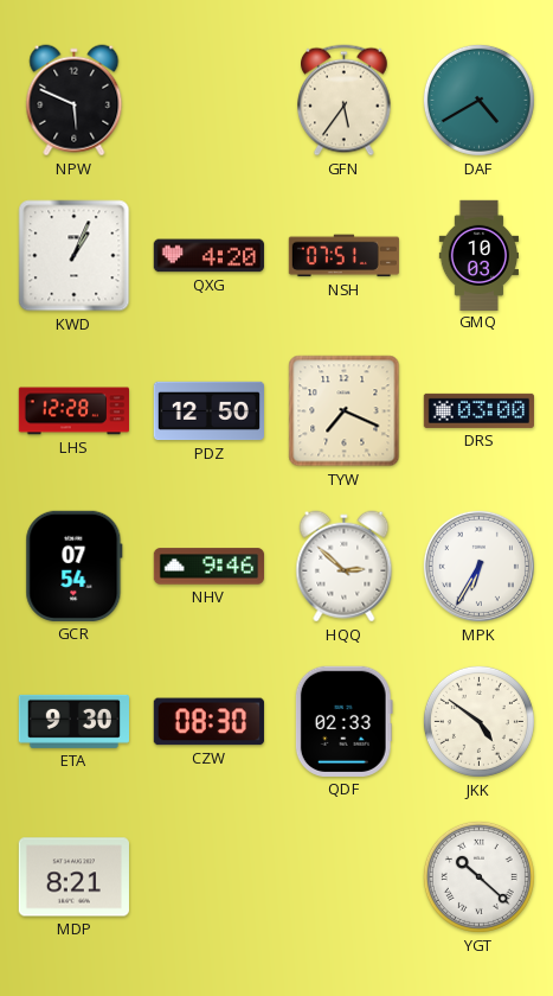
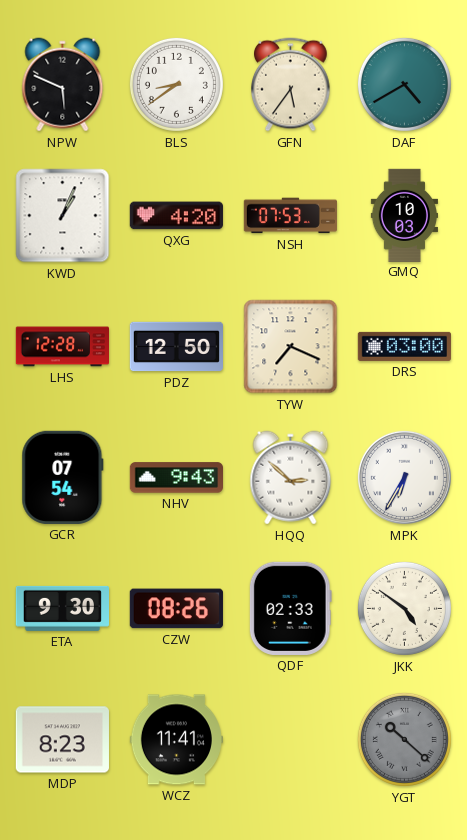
BLS: none -> 8:39
NSH: 07:51 -> 07:53
NHV: 9:46 -> 9:43
CZW: 08:30 -> 08:26
MDP: 8:21 -> 8:23
WCZ: none -> 11:41
YGT dial: white -> grey
